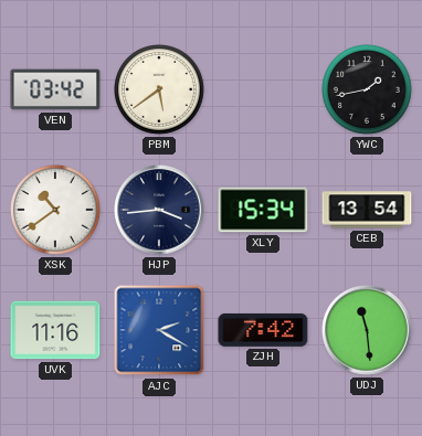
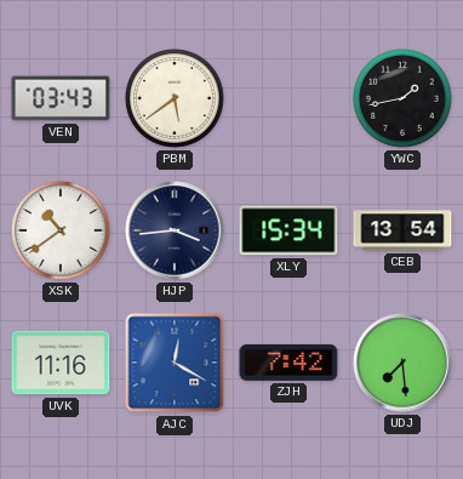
VEN: 03:42 -> 03:43
AJC: 2:20 -> 12:20
UDJ: 11:29 -> 7:29
